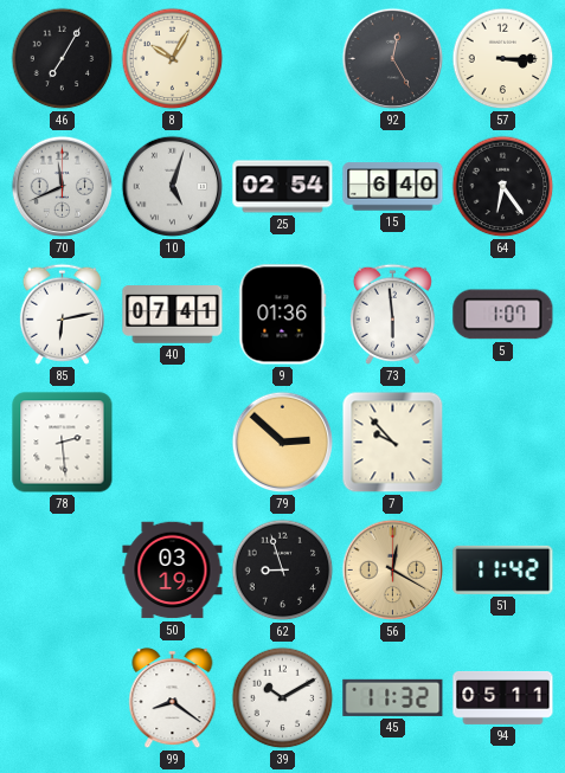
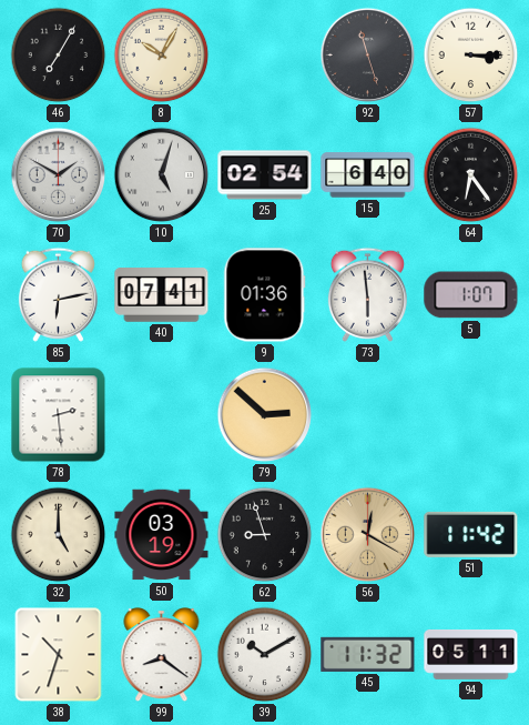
92: 12:25 -> 11:27
70: 11:41 -> 1:50
7: 9:53 -> none
32: none -> 5:00
38: none -> 10:33
